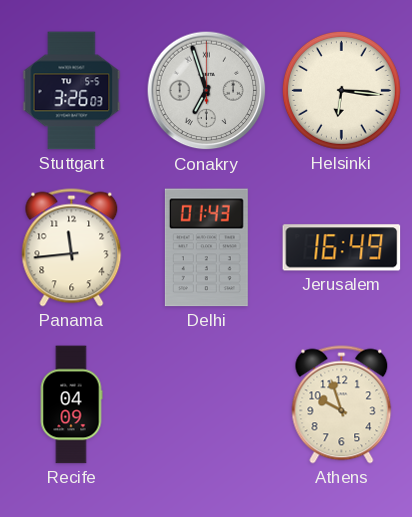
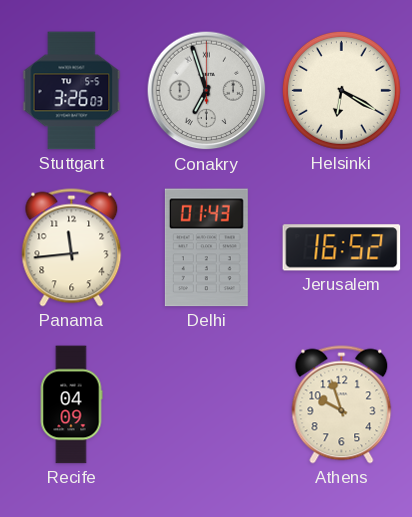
Helsinki: 6:16 -> 6:20
Jerusalem: 16:49 -> 16:52
